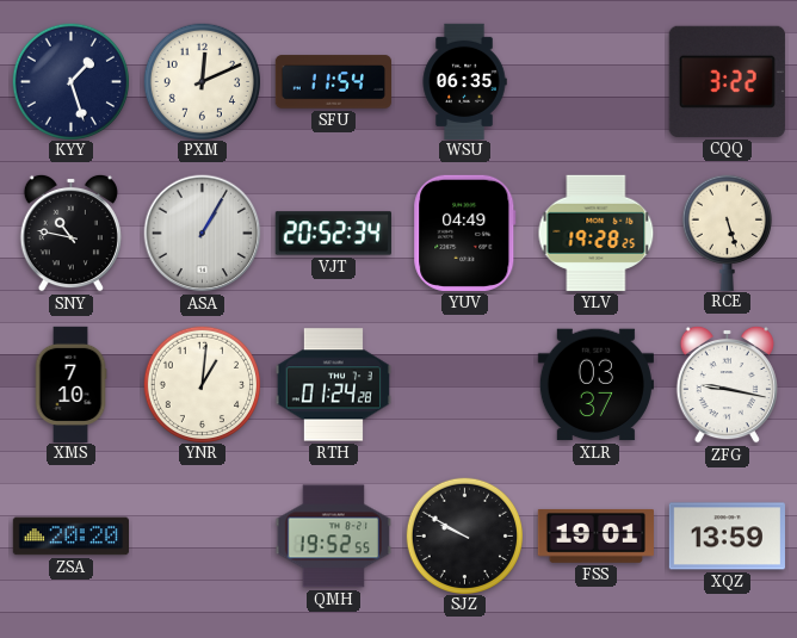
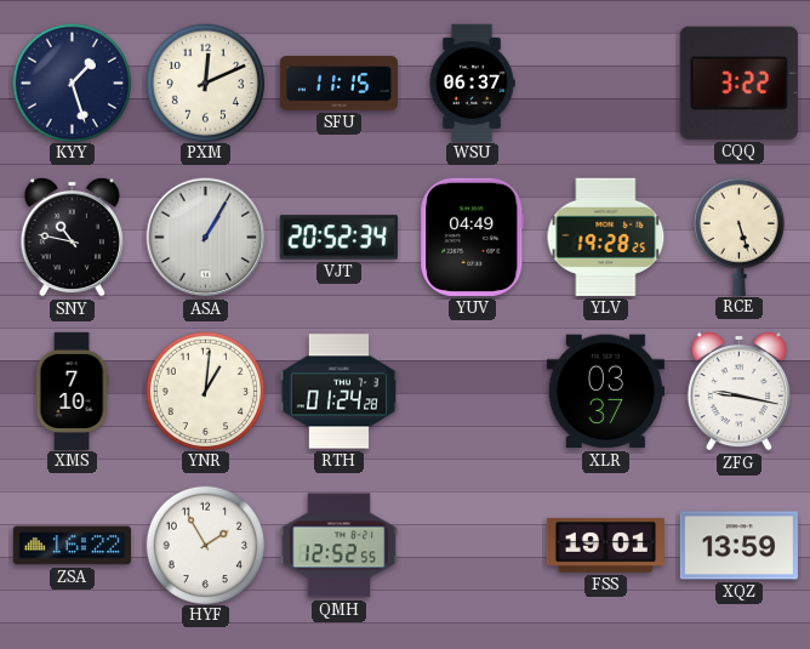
SFU: 11:54 -> 11:15
WSU: 06:35 -> 06:37
ZSA: 20:20 -> 16:22
HYF: none -> 1:55
QMH: 19:52 -> 12:52
SJZ: 9:50 -> none
